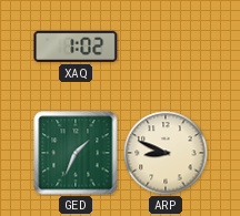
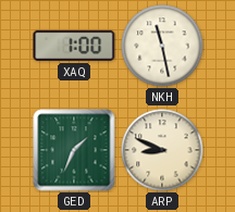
XAQ: 1:02 -> 1:00
NKH: none -> 11:28
